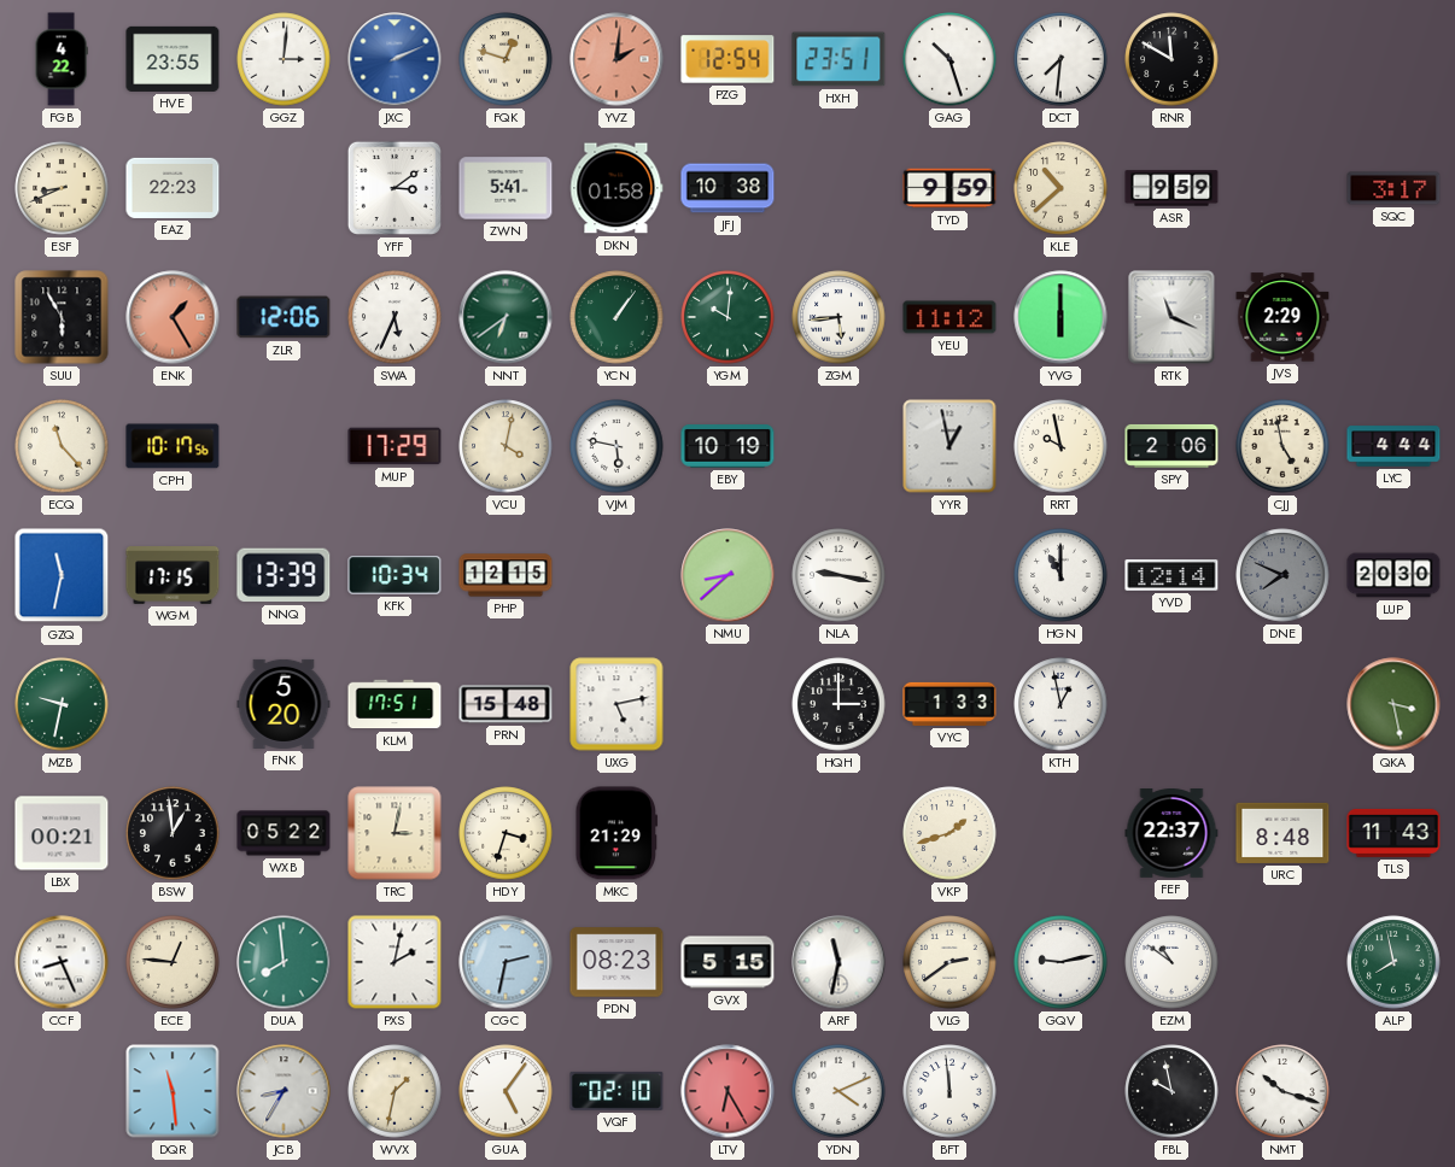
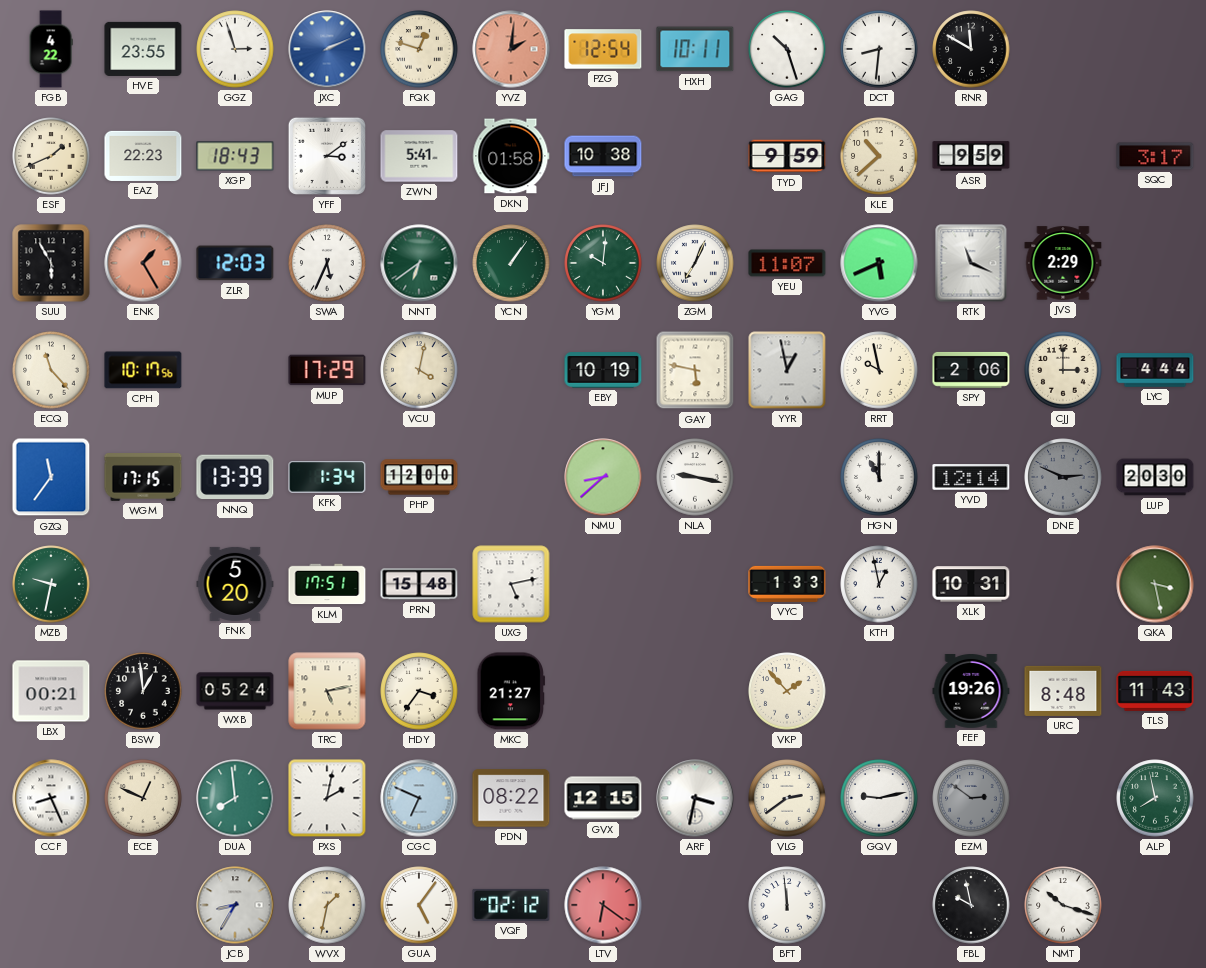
GGZ: 3:01 -> 2:57
HXH: 23:51 -> 10:11
DCT: 7:31 -> 8:31
ESF: 8:41 -> 1:41
XGP: none -> 18:43
ZLR: 12:06 -> 12:03
ZGM: 5:44 -> 7:04
YEU: 11:12 -> 11:07
YVG: 6:00 -> 5:41
VJM: 5:47 -> none
GAY: none -> 5:47
CJJ: 4:58 -> 3:00
GZQ: 11:32 -> 11:36
KFK: 10:34 -> 1:34
PHP: 12:15 -> 12:00
DNE: 7:49 -> 2:49
HQH: 3:00 -> none
XLK: none -> 10:31
WXB: 05:22 -> 05:24
TRC: 3:02 -> 5:13
HDY: 3:33 -> 3:36
MKC: 21:29 -> 21:27
VKP: 1:42 -> 1:53
FEF: 22:37 -> 19:26
ECE: 12:46 -> 12:49
CGC: 2:32 -> 6:49
PDN: 08:23 -> 08:22
GVX: 5:15 -> 12:15
ARF: 11:32 -> 3:32
EZM: 10:51 -> 2:51
EZM dial: white -> grey
DQR: 11:29 -> none
VQF: 02:10 -> 02:12
LTV: 6:25 -> 6:21
YDN: 4:11 -> none
